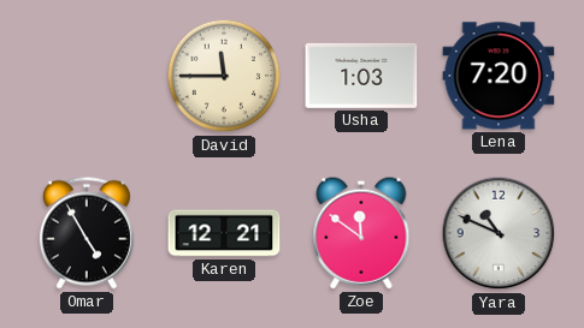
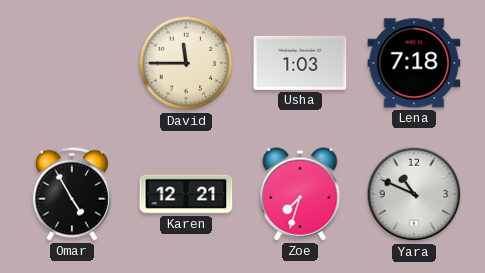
Lena: 7:20 -> 7:18
Zoe: 11:51 -> 7:33
